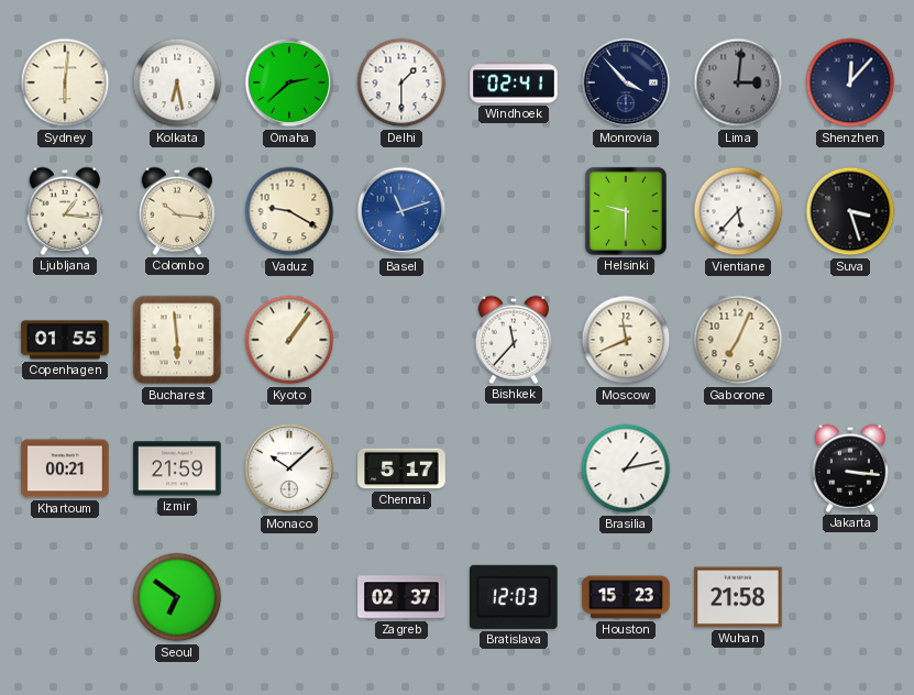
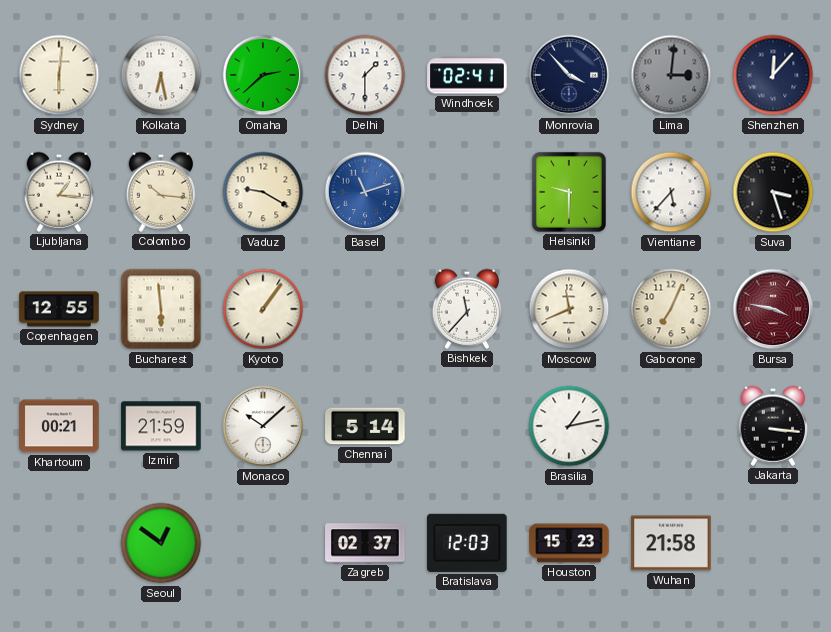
Copenhagen: 01:55 -> 12:55
Bursa: none -> 3:47
Chennai: 5:17 -> 5:14
Seoul: 6:51 -> 12:51
